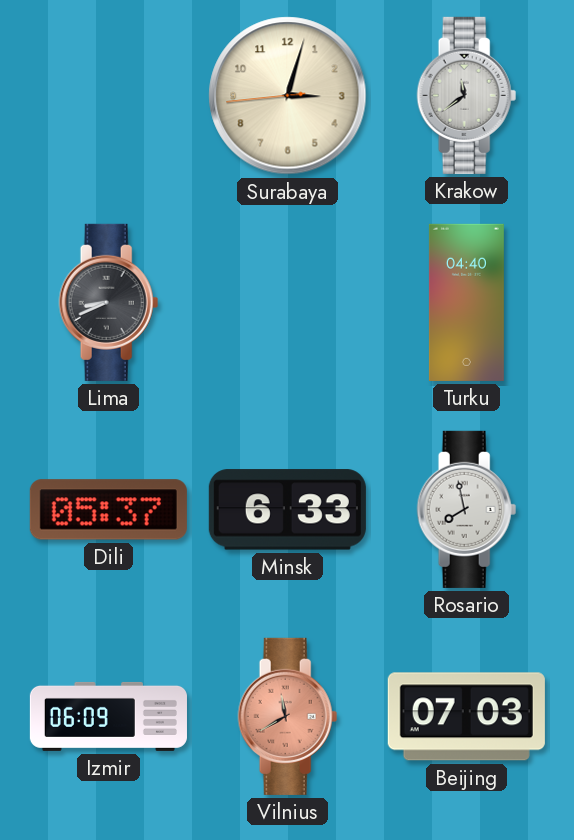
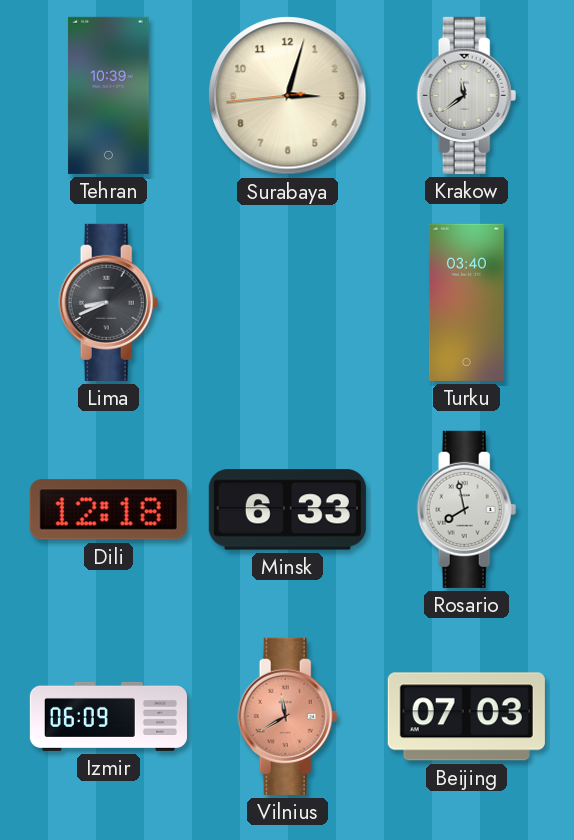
Tehran: none -> 10:39
Turku: 04:40 -> 03:40
Dili: 05:37 -> 12:18
